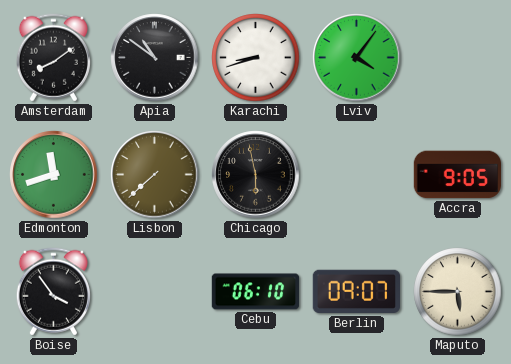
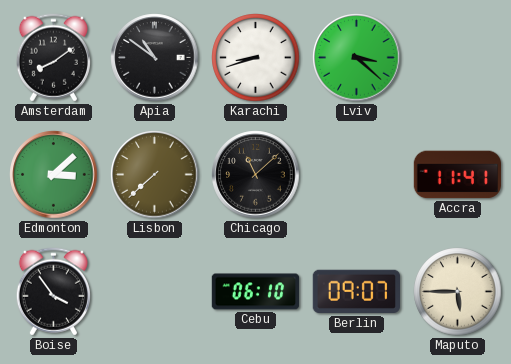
Lviv: 4:06 -> 3:22
Edmonton: 11:42 -> 3:08
Chicago: 5:58 -> 11:08
Accra: 9:05 -> 11:41
